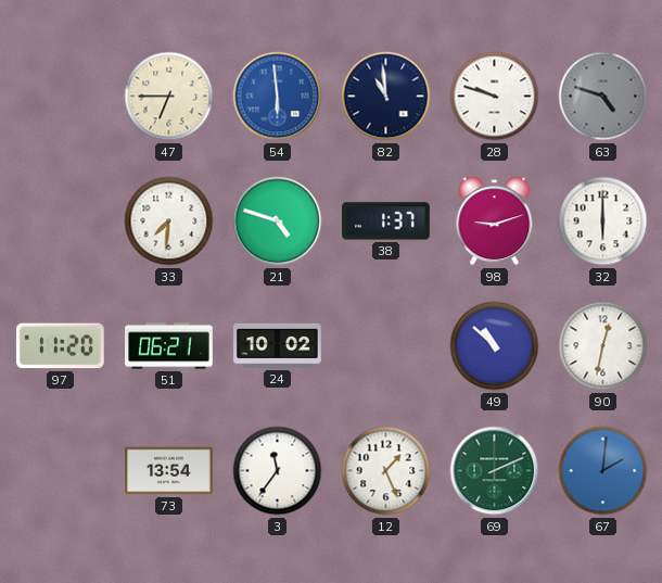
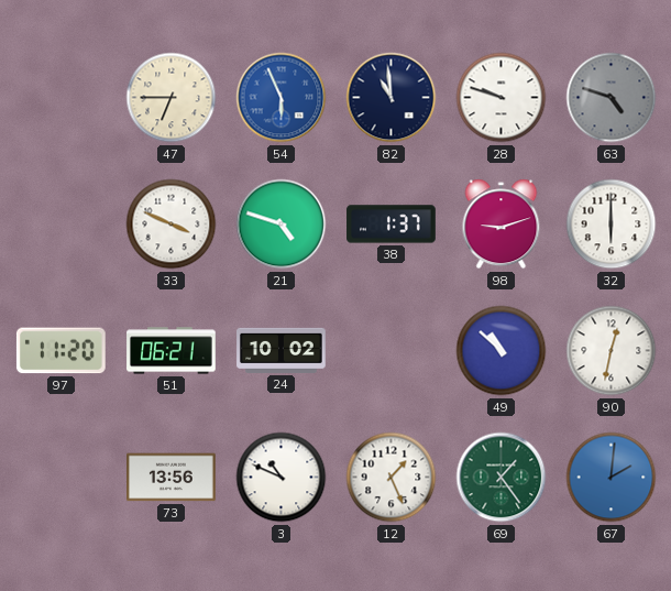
54: 5:59 -> 5:56
33: 7:31 -> 3:49
73: 13:54 -> 13:56
3: 11:36 -> 10:49
69: 2:11 -> 1:24
